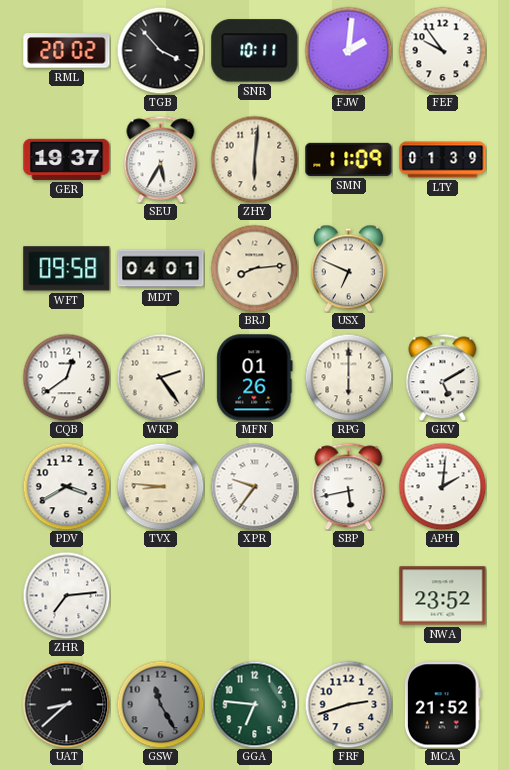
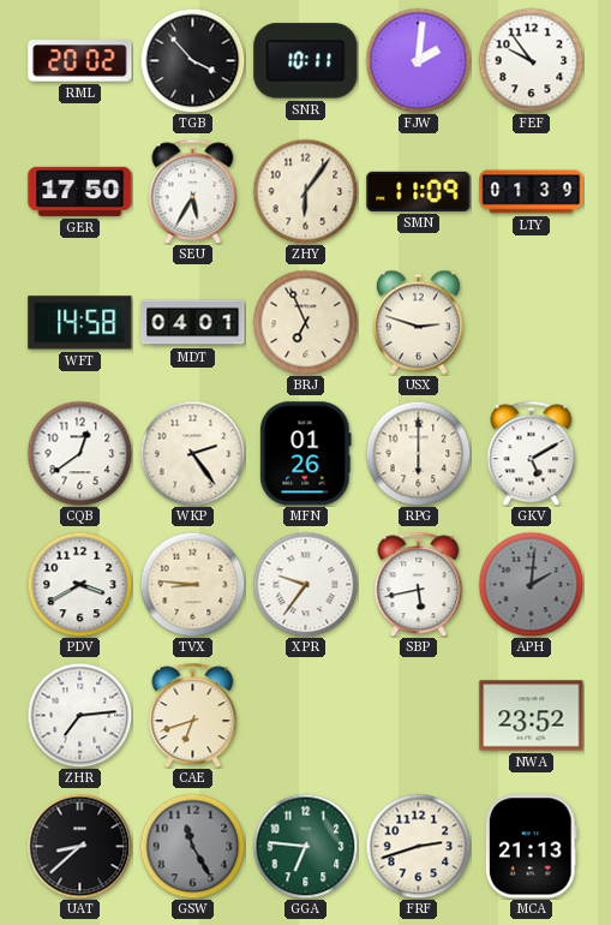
GER: 19:37 -> 17:50
ZHY: 6:01 -> 6:06
WFT: 09:58 -> 14:58
BRJ: 8:14 -> 6:56
USX: 6:49 -> 2:48
APH dial: white -> grey
CAE: none -> 6:42
MCA: 21:52 -> 21:13
